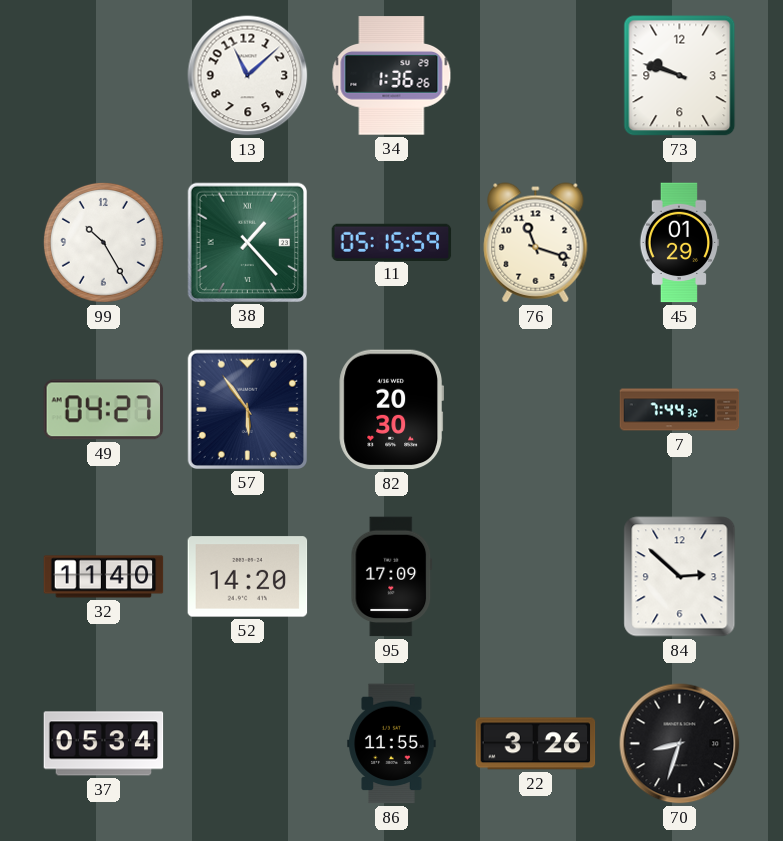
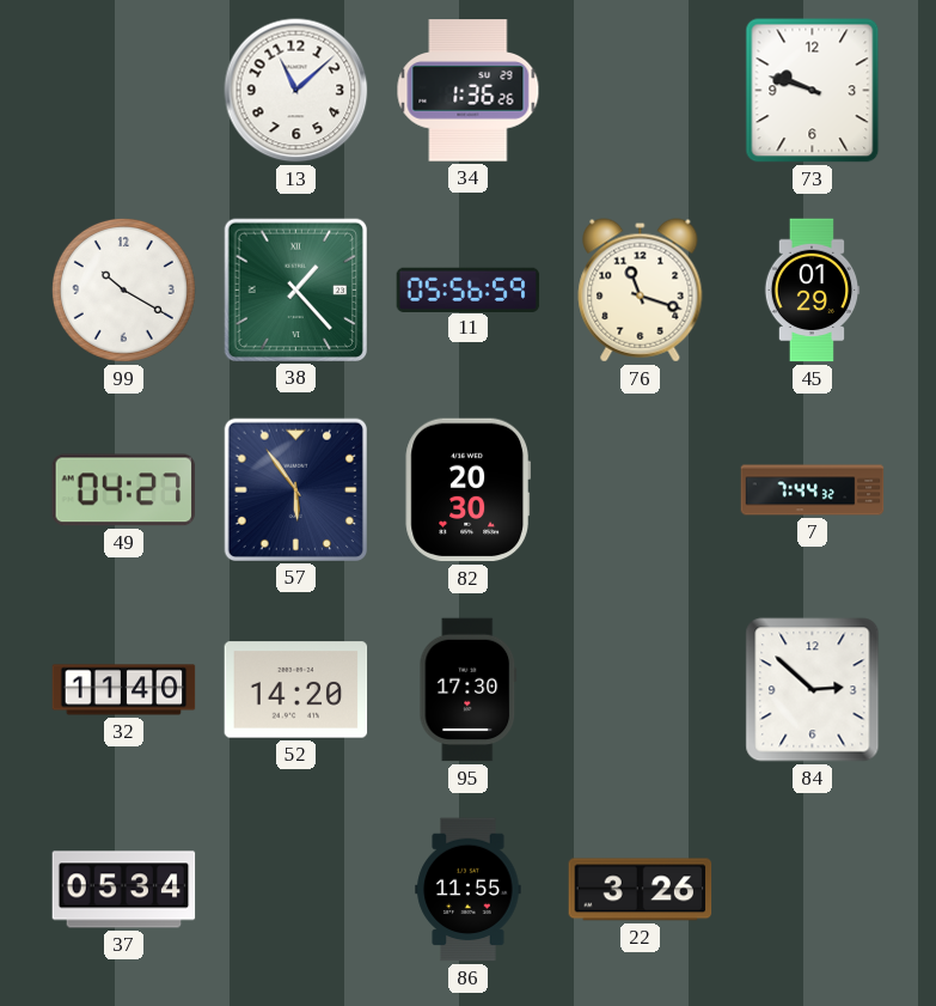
99: 10:25 -> 10:20
11: 05:15 -> 05:56
95: 17:09 -> 17:30
70: 8:33 -> none
